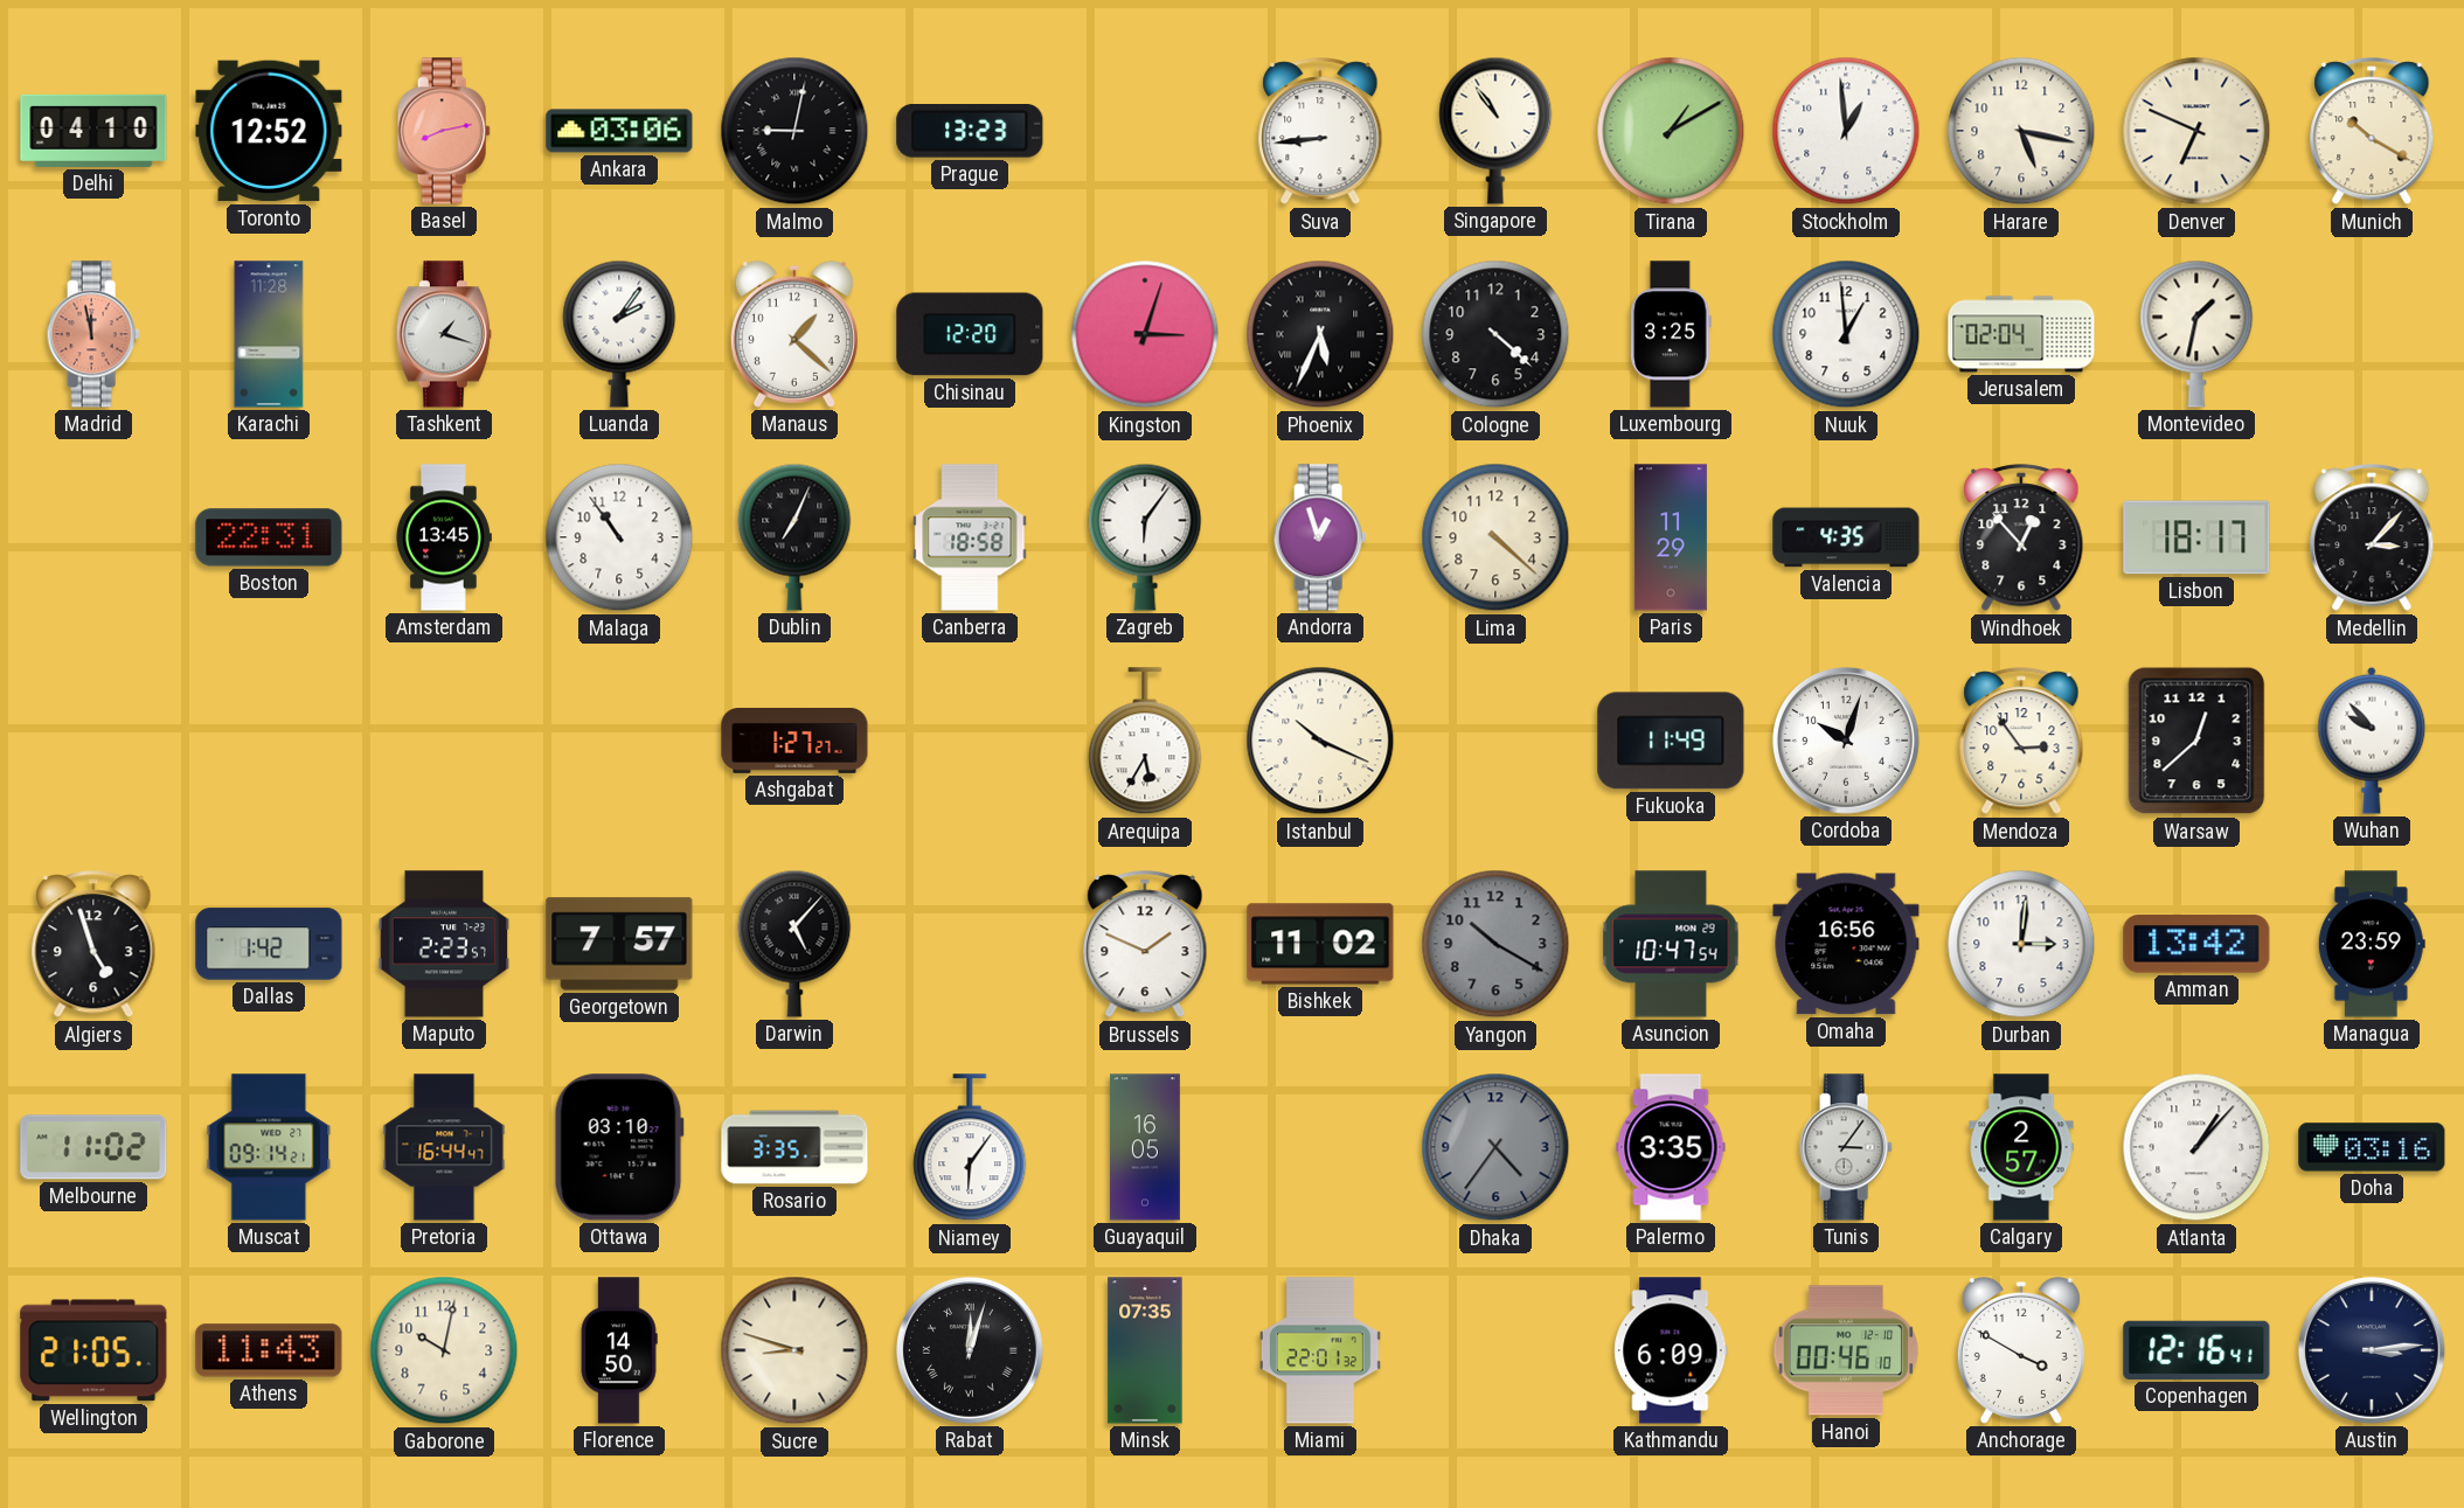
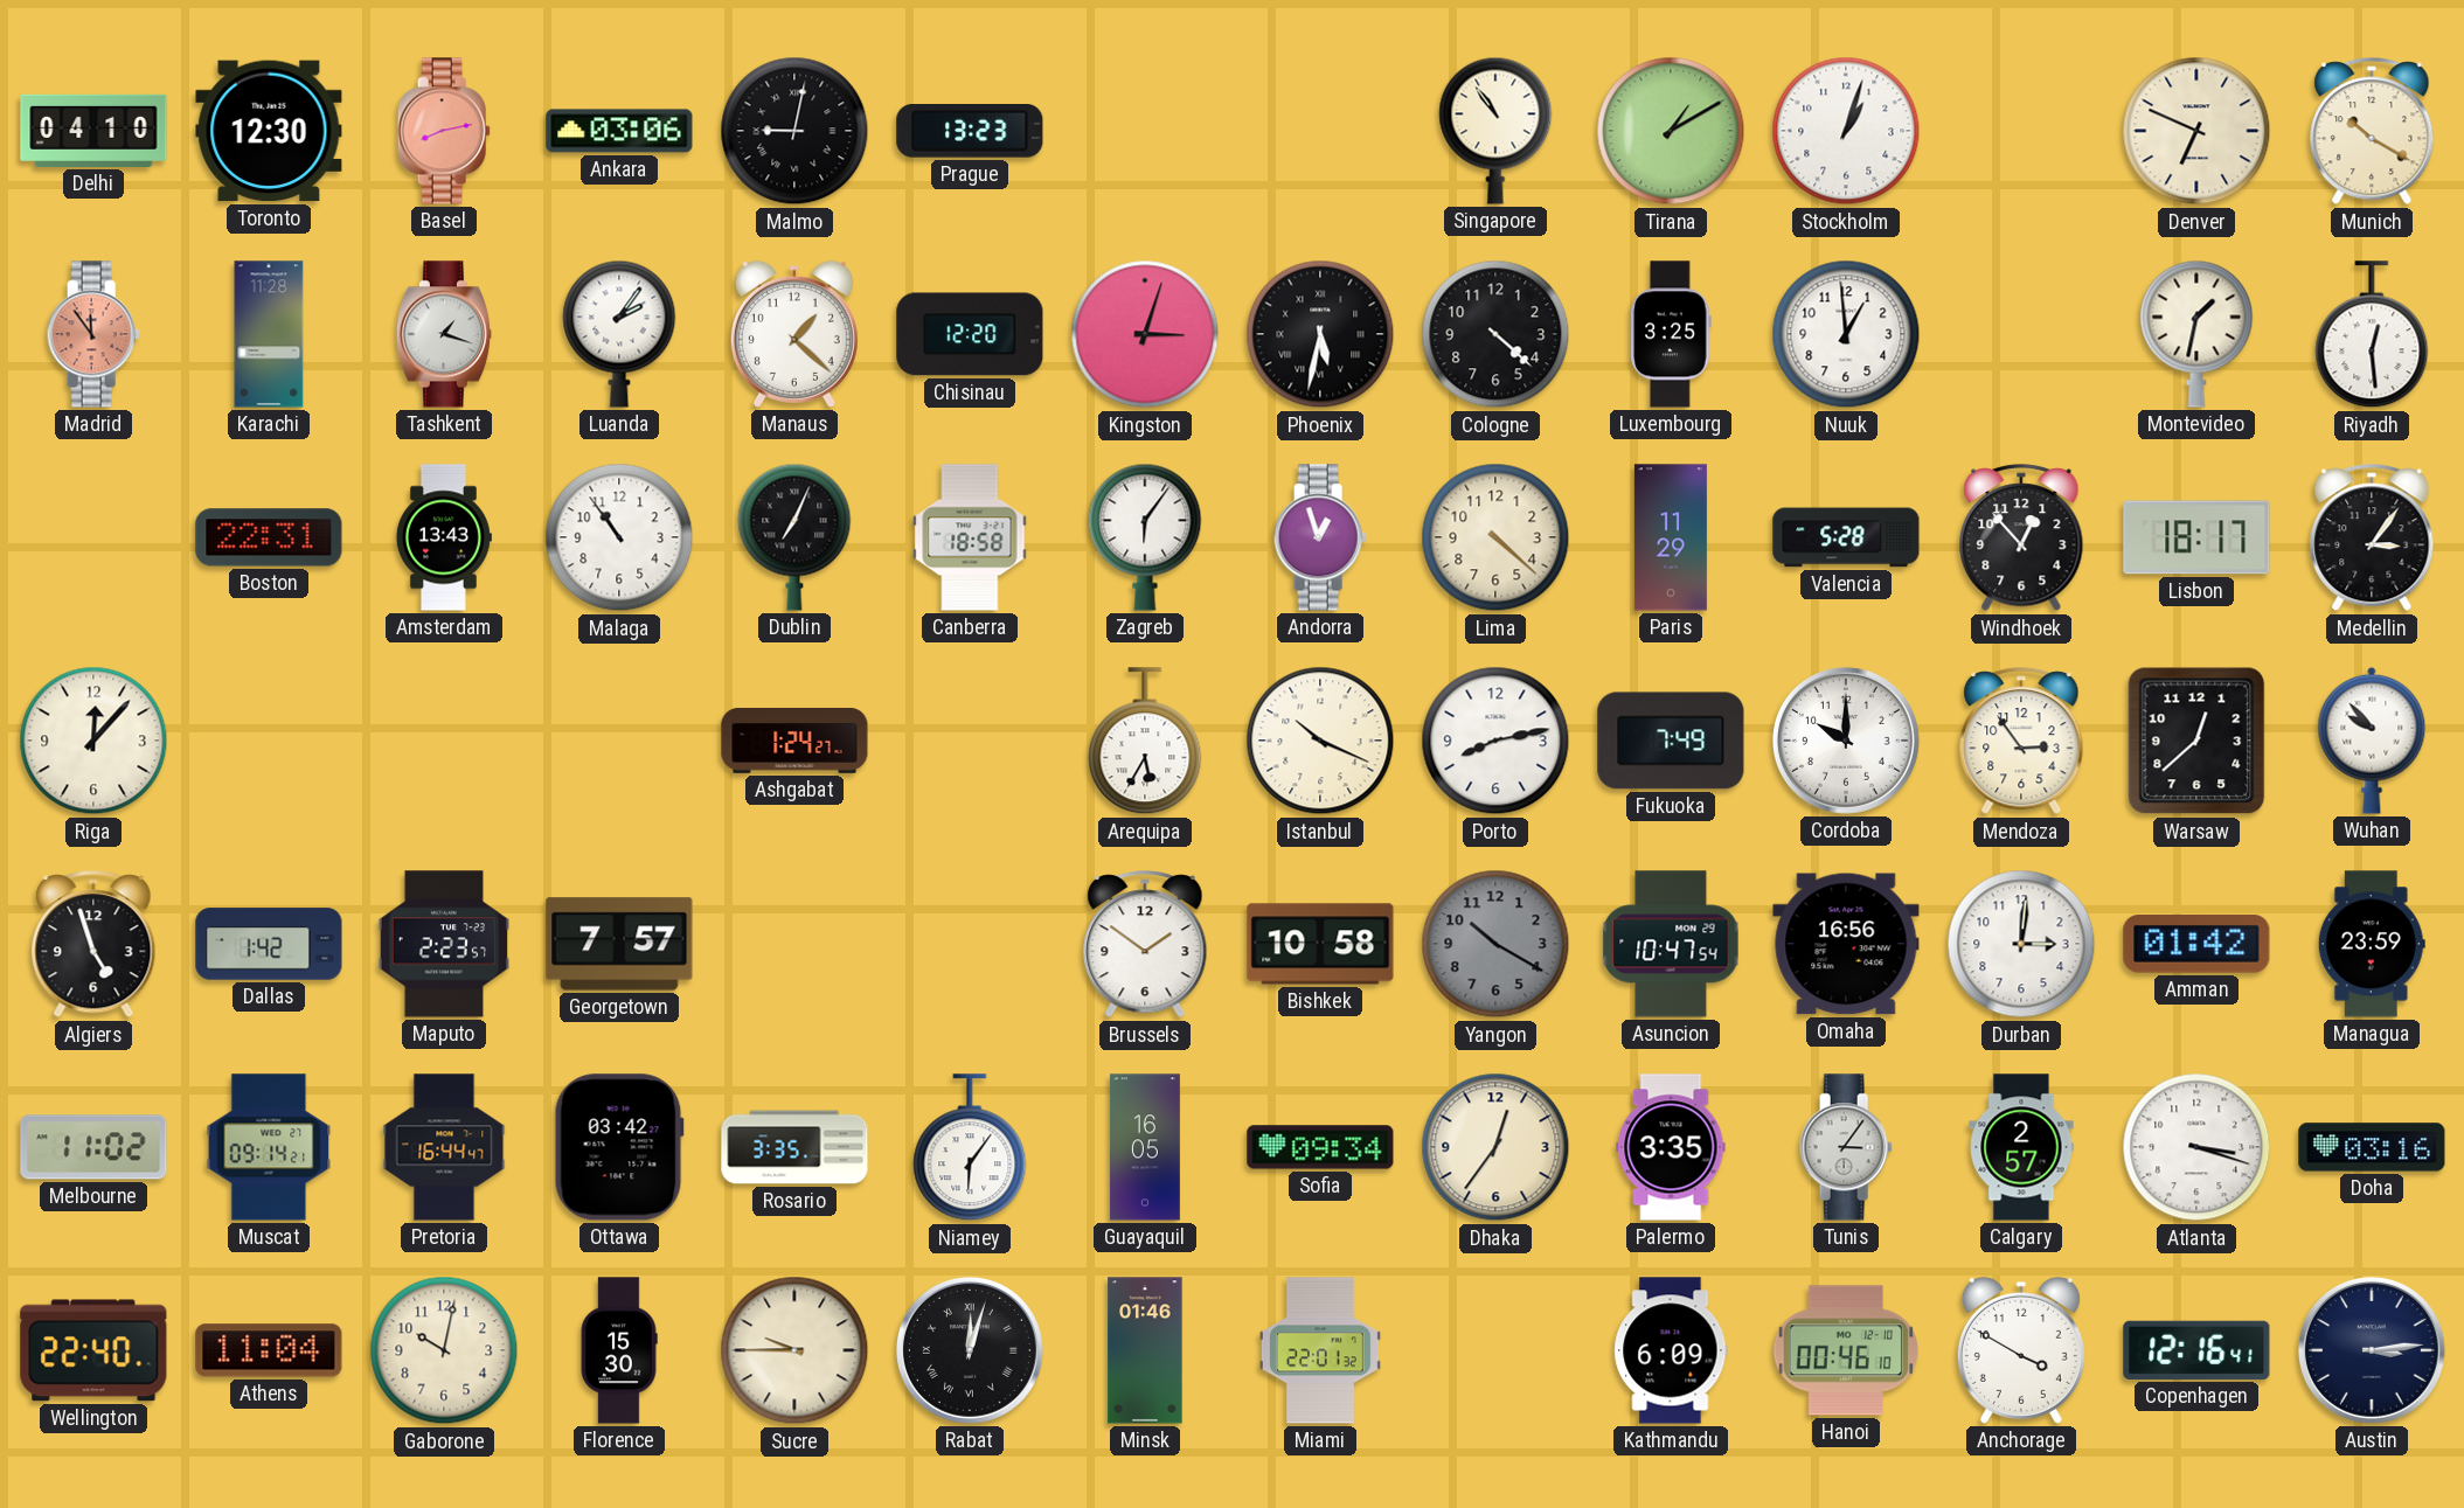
Toronto: 12:52 -> 12:30
Suva: 8:44 -> none
Stockholm: 12:59 -> 1:03
Harare: 5:17 -> none
Madrid: 11:58 -> 11:54
Phoenix: 5:34 -> 5:32
Jerusalem: 02:04 -> none
Riyadh: none -> 12:29
Amsterdam: 13:45 -> 13:43
Valencia: 4:35 -> 5:28
Medellin: 3:07 -> 3:06
Riga: none -> 12:07
Ashgabat: 1:27 -> 1:24
Porto: none -> 8:13
Fukuoka: 11:49 -> 7:49
Cordoba: 10:03 -> 10:00
Darwin: 5:07 -> none
Brussels: 1:49 -> 1:51
Bishkek: 11:02 -> 10:58
Amman: 13:42 -> 01:42
Ottawa: 03:10 -> 03:42
Sofia: none -> 09:34
Dhaka: 4:36 -> 12:36
Dhaka dial: grey -> cream
Atlanta: 1:07 -> 3:18
Wellington: 21:05 -> 22:40
Athens: 11:43 -> 11:04
Florence: 14:50 -> 15:30
Sucre: 8:48 -> 9:45
Minsk: 07:35 -> 01:46
